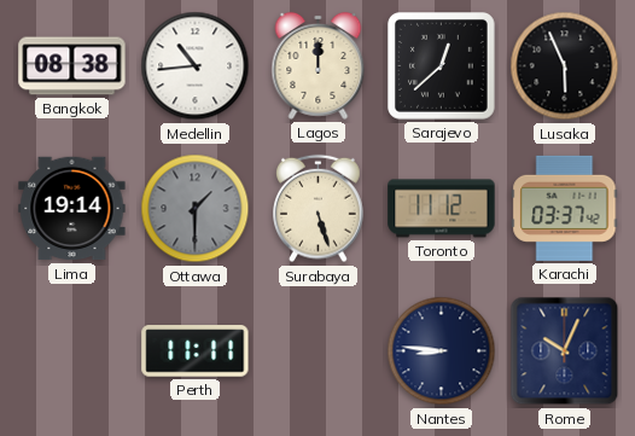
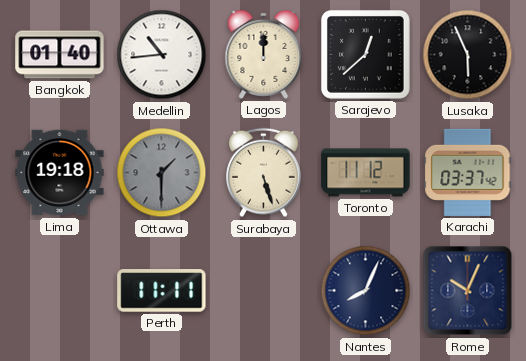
Bangkok: 08:38 -> 01:40
Lima: 19:14 -> 19:18
Nantes: 8:46 -> 8:04
